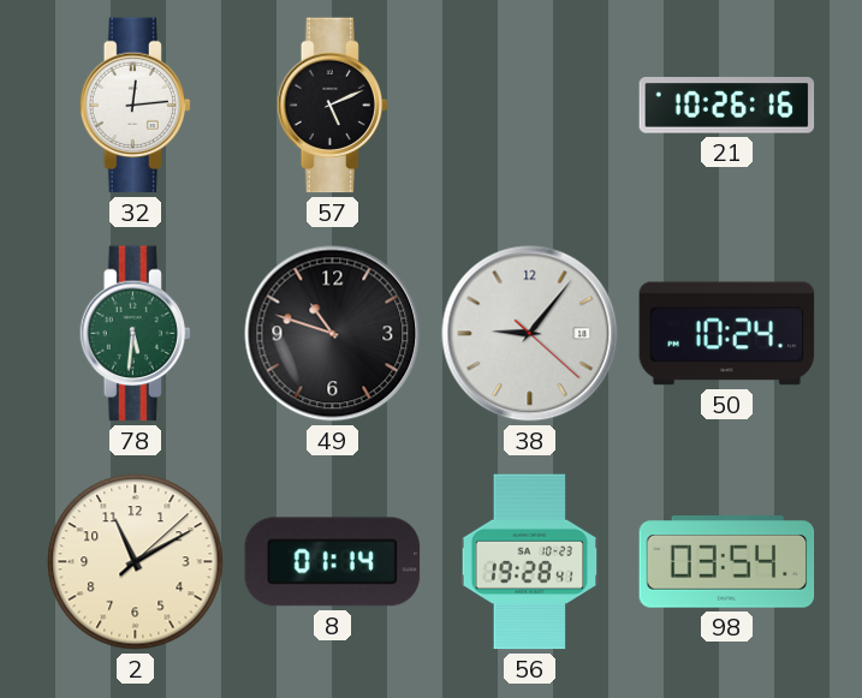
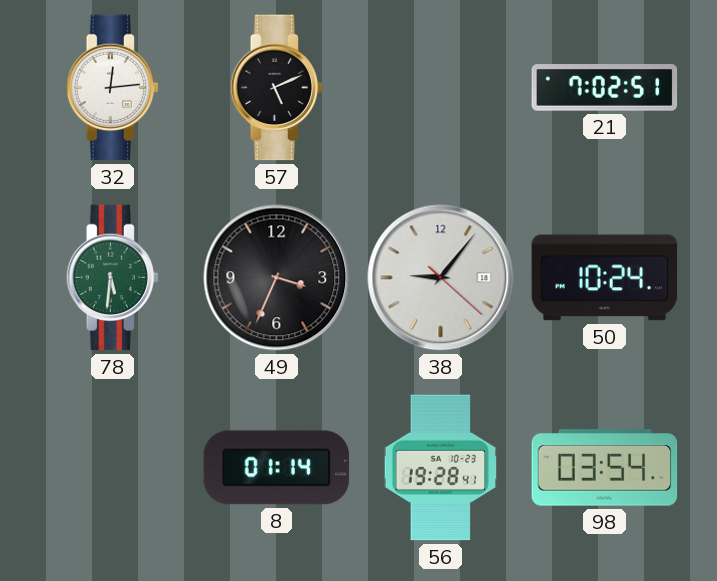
21: 10:26 -> 7:02
49: 10:48 -> 3:34
2: 11:10 -> none
